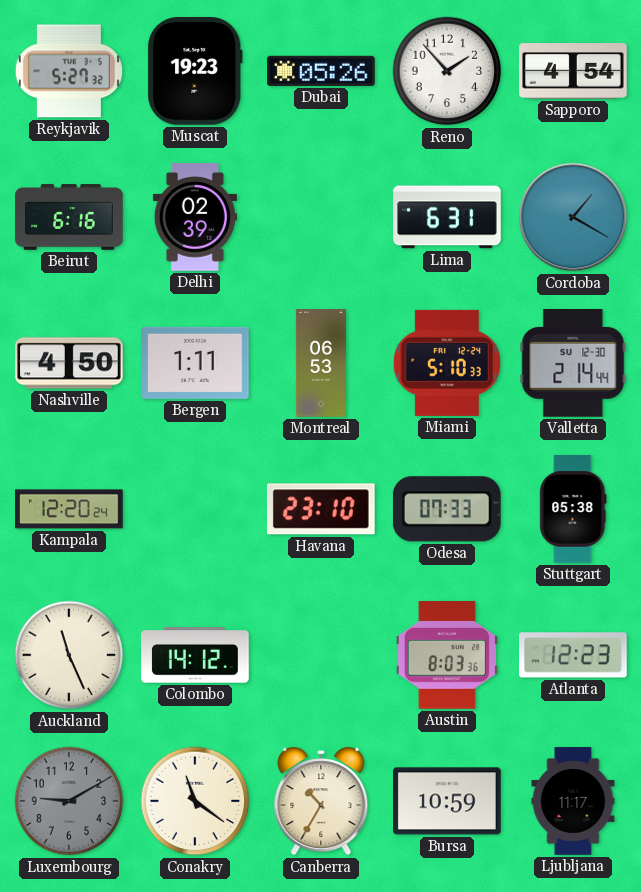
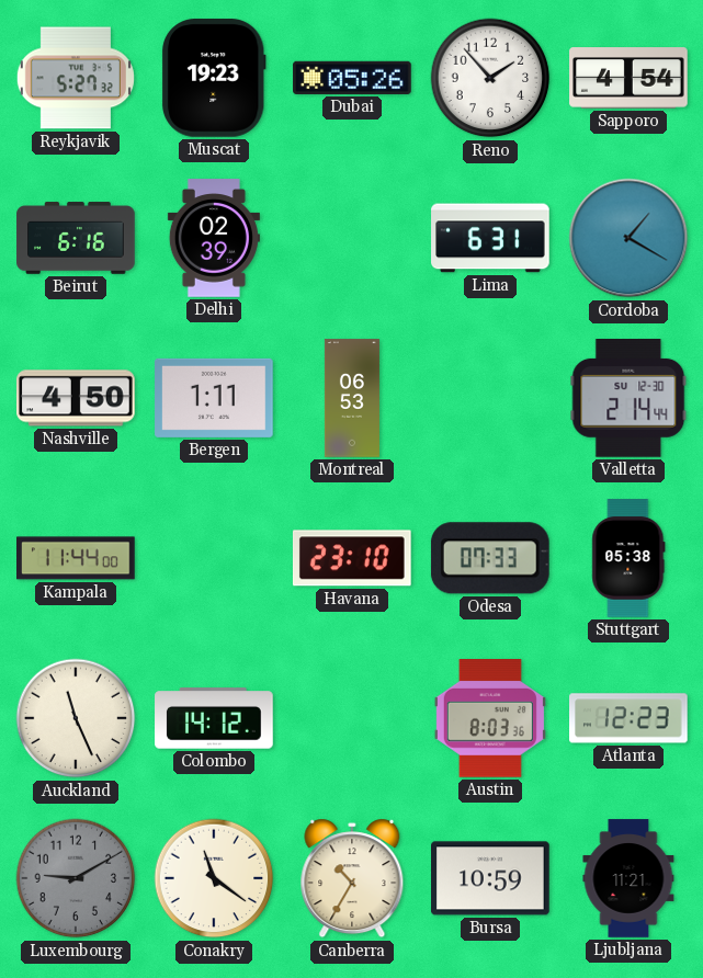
Miami: 5:10 -> none
Kampala: 12:20 -> 11:44
Ljubljana: 11:17 -> 11:21
